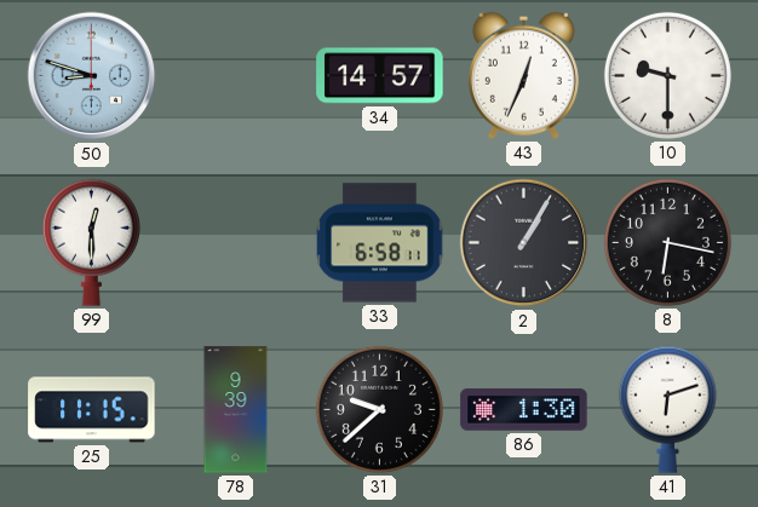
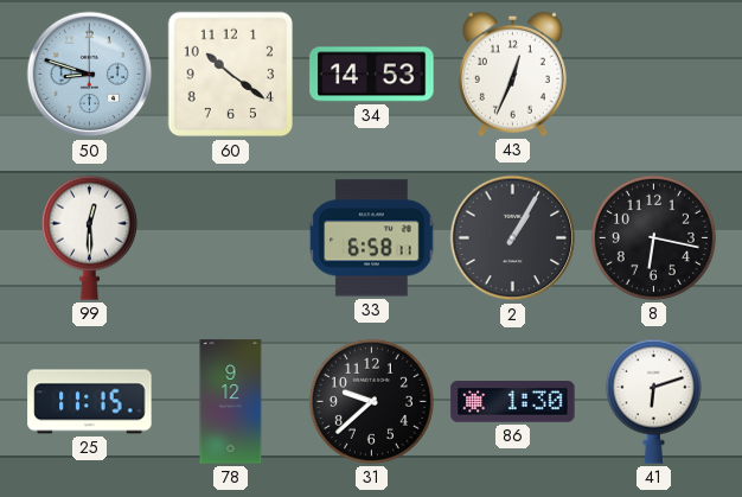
60: none -> 10:21
34: 14:57 -> 14:53
10: 9:30 -> none
78: 9:39 -> 9:12
